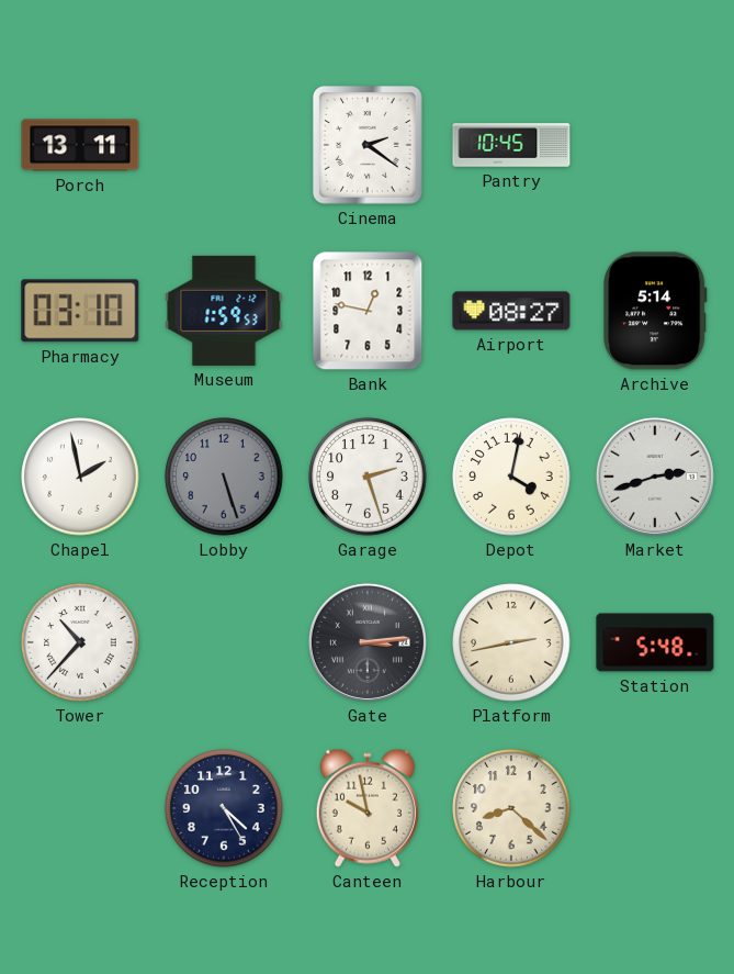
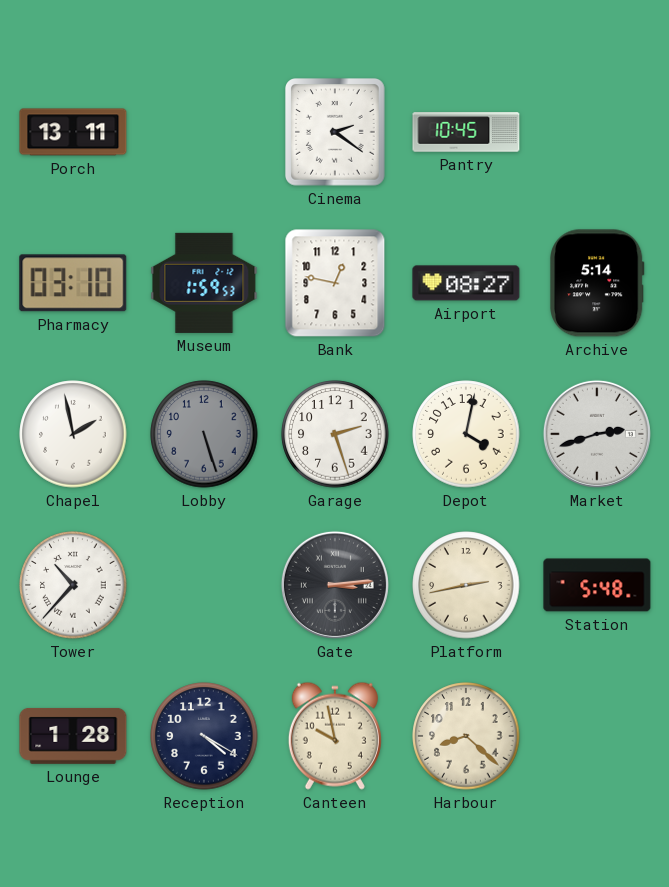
Lounge: none -> 1:28
Reception: 4:25 -> 4:20
